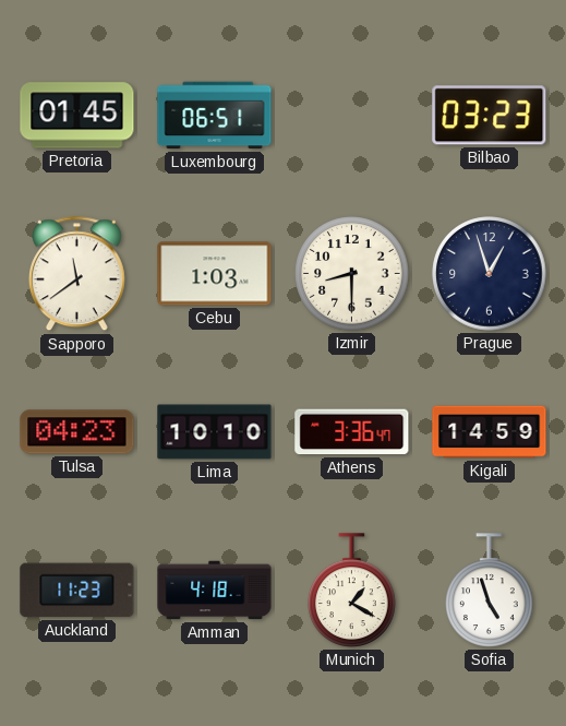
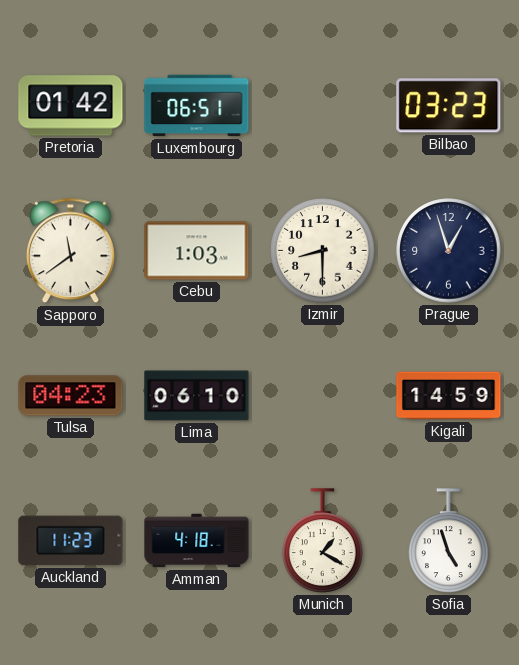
Pretoria: 01:45 -> 01:42
Lima: 10:10 -> 06:10
Athens: 3:36 -> none
